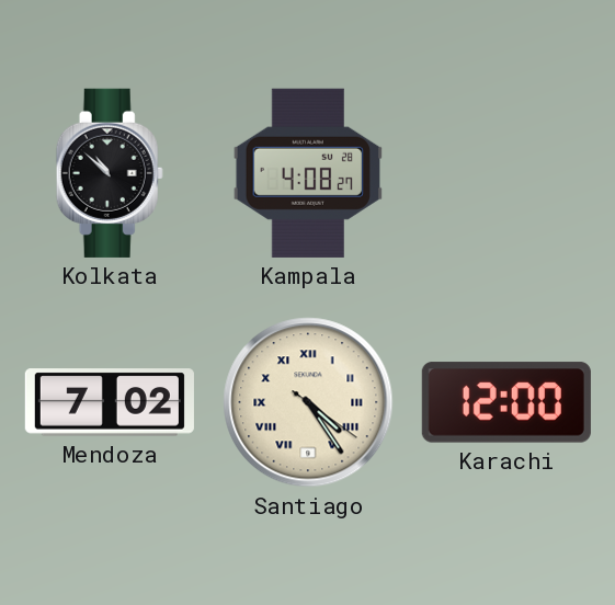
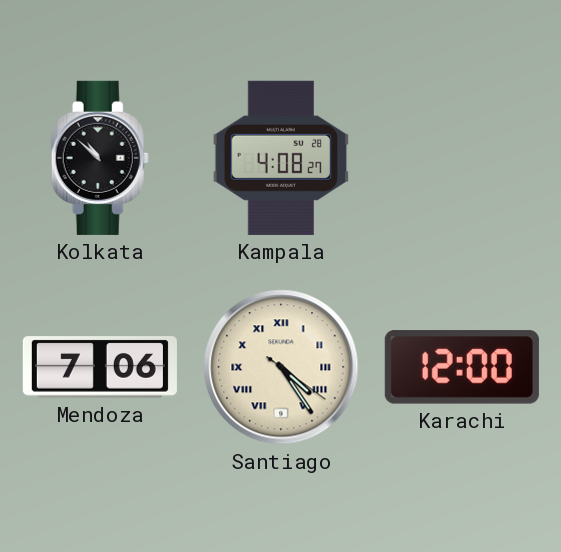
Mendoza: 7:02 -> 7:06
